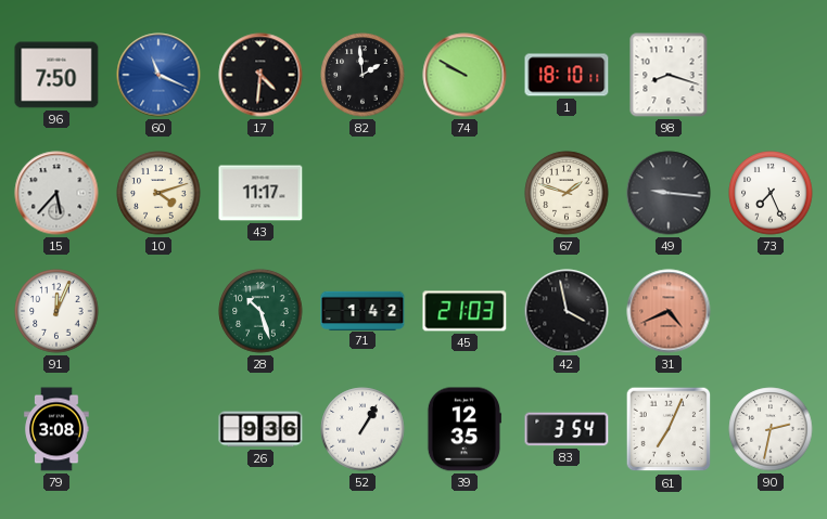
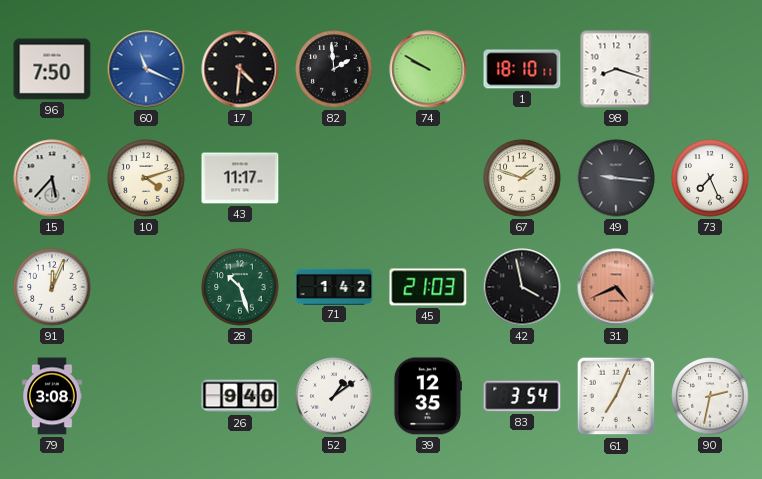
26: 9:36 -> 9:40
52: 1:05 -> 1:09
